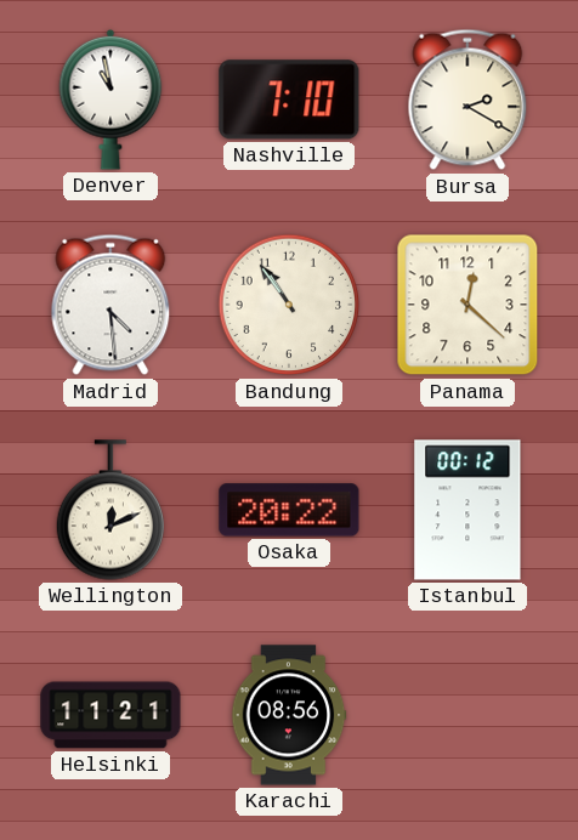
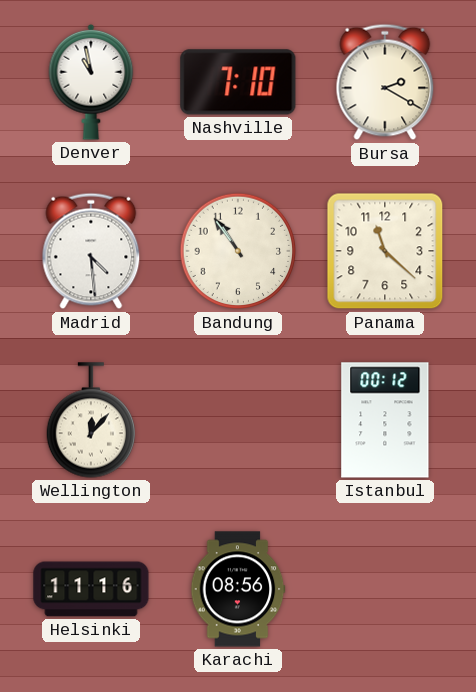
Panama: 12:22 -> 11:22
Wellington: 12:11 -> 12:07
Osaka: 20:22 -> none
Helsinki: 11:21 -> 11:16
